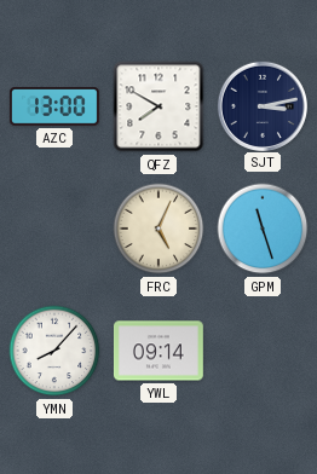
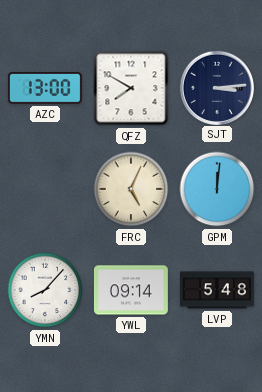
SJT: 3:13 -> 3:14
GPM: 11:27 -> 12:01
LVP: none -> 5:48
